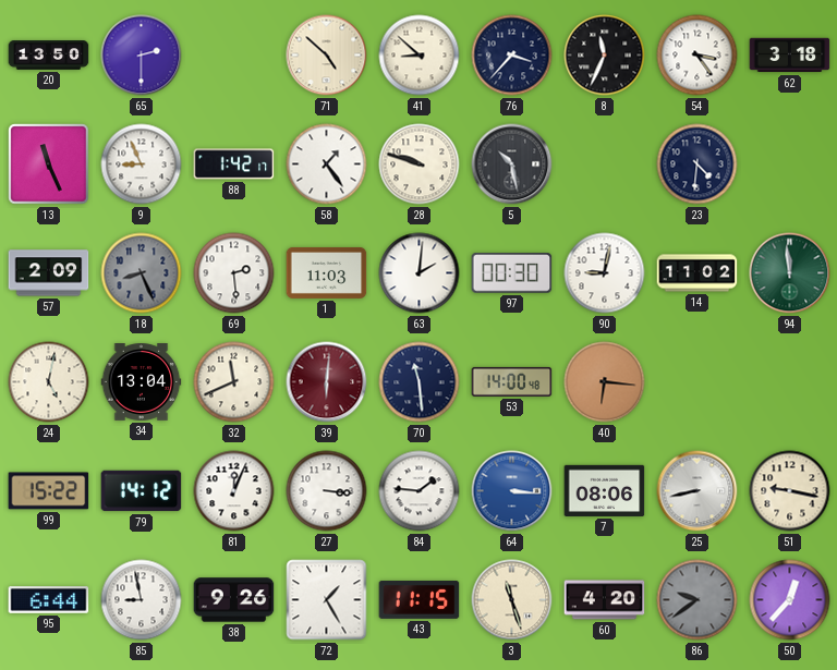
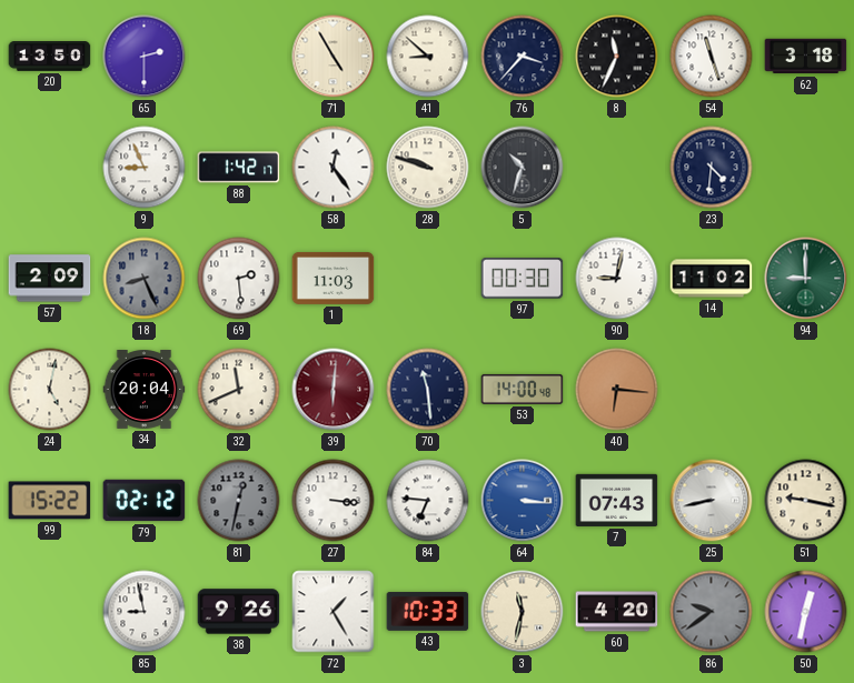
71: 4:52 -> 4:55
54: 3:24 -> 11:27
13: 11:26 -> none
58: 1:24 -> 12:24
5: 10:28 -> 10:33
63: 2:01 -> none
94: 11:59 -> 9:00
34: 13:04 -> 20:04
79: 14:12 -> 02:12
81: 12:04 -> 12:32
81 dial: white -> grey
84: 1:46 -> 6:46
7: 08:06 -> 07:43
95: 6:44 -> none
43: 11:15 -> 10:33
3: 11:27 -> 11:32
50: 12:37 -> 12:32
